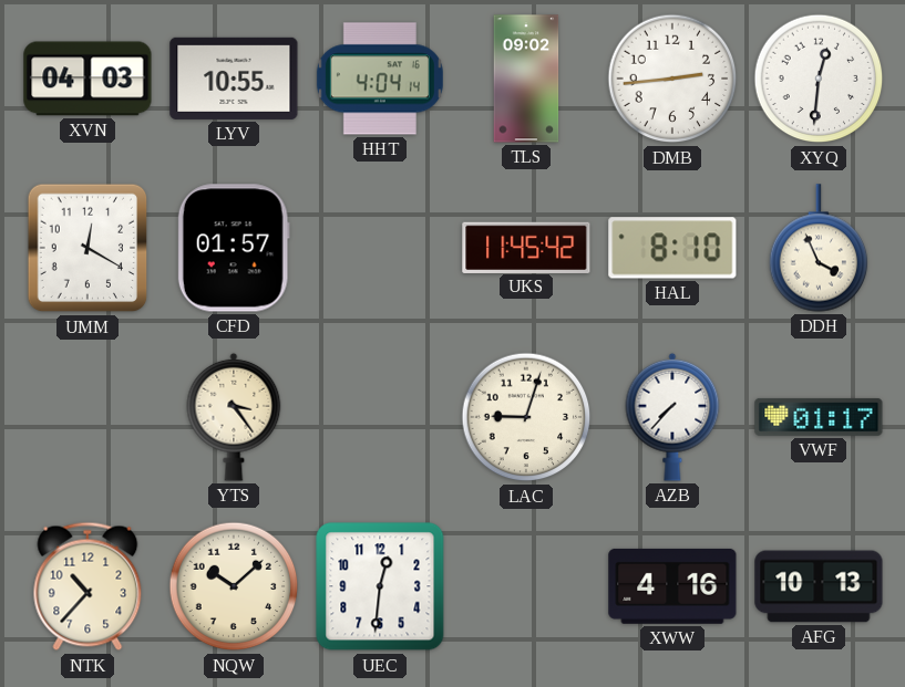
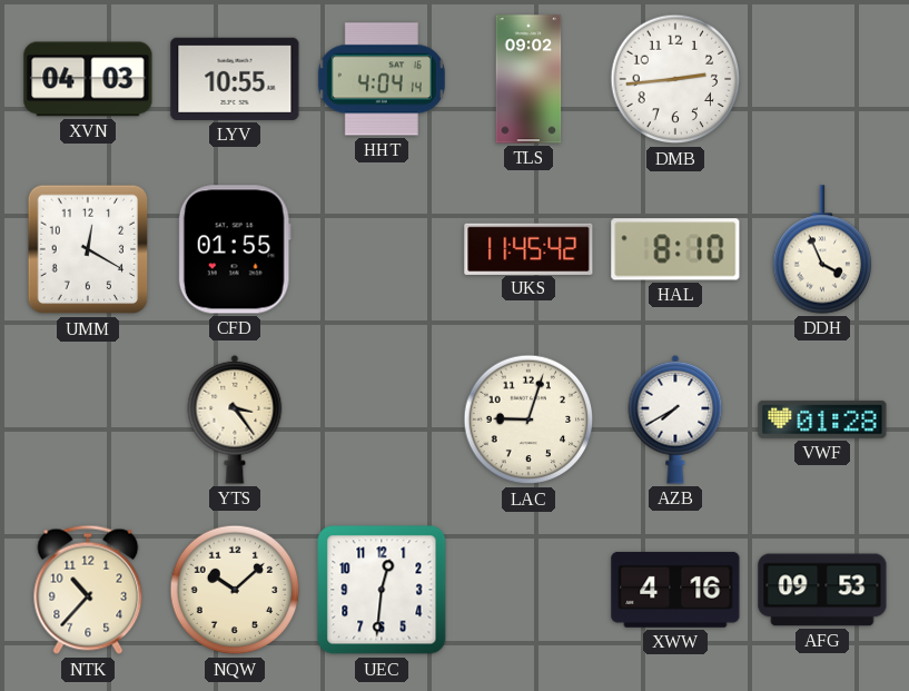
XYQ: 12:31 -> none
CFD: 01:57 -> 01:55
AZB: 7:37 -> 7:40
VWF: 01:17 -> 01:28
AFG: 10:13 -> 09:53
